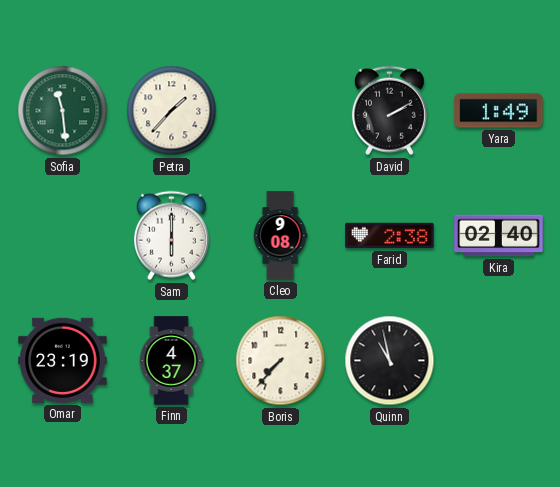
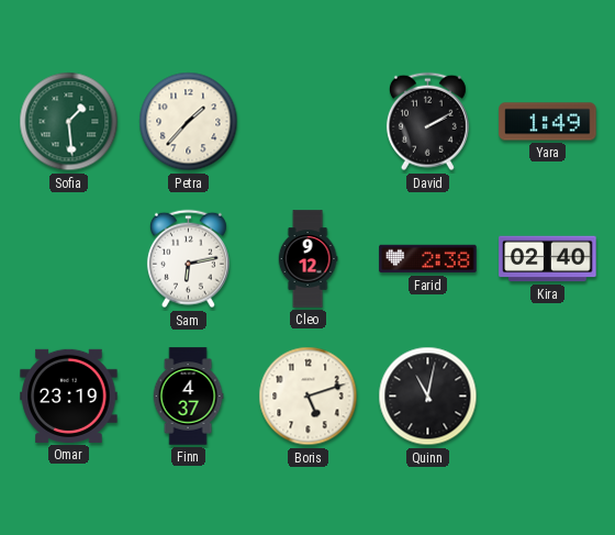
Sofia: 11:29 -> 1:29
Sam: 6:00 -> 6:13
Cleo: 9:08 -> 9:12
Boris: 7:37 -> 5:12
Quinn: 10:58 -> 11:02
